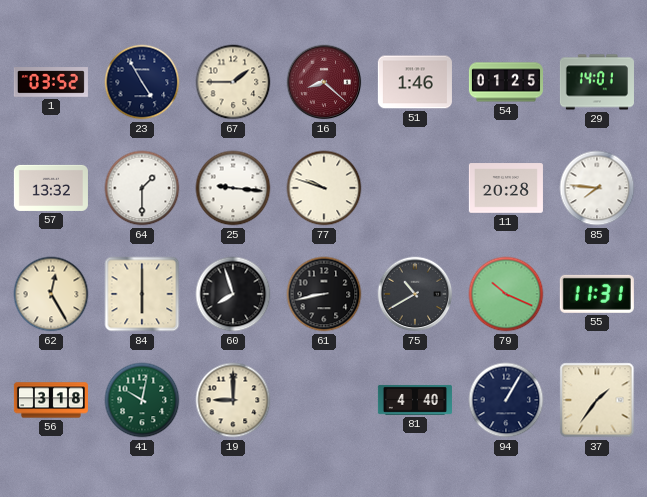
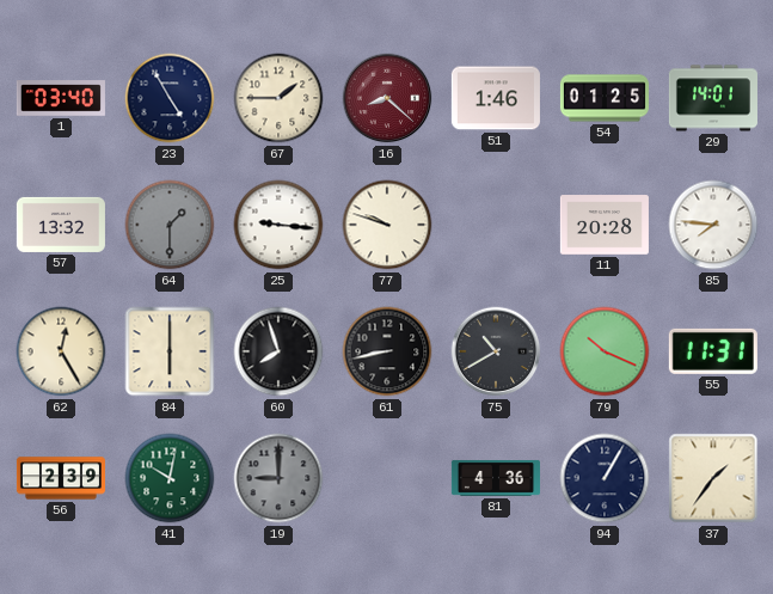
1: 03:52 -> 03:40
64 dial: white -> grey
56: 3:18 -> 2:39
19 dial: cream -> grey
81: 4:40 -> 4:36
